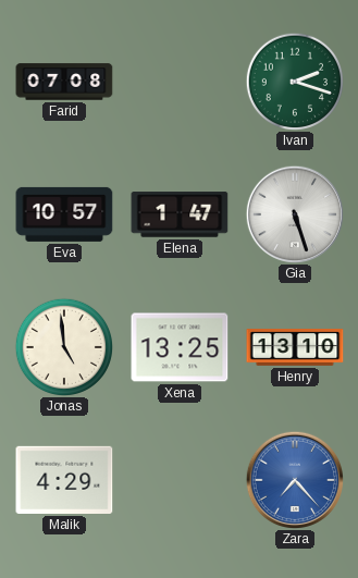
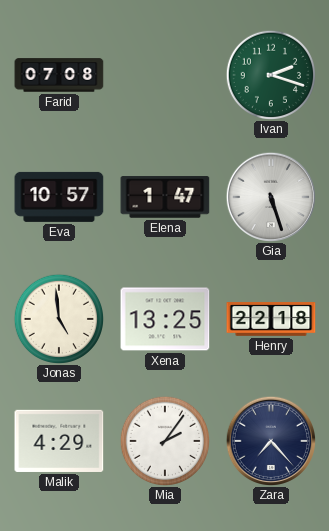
Henry: 13:10 -> 22:18
Mia: none -> 2:06
Zara dial: blue -> navy
